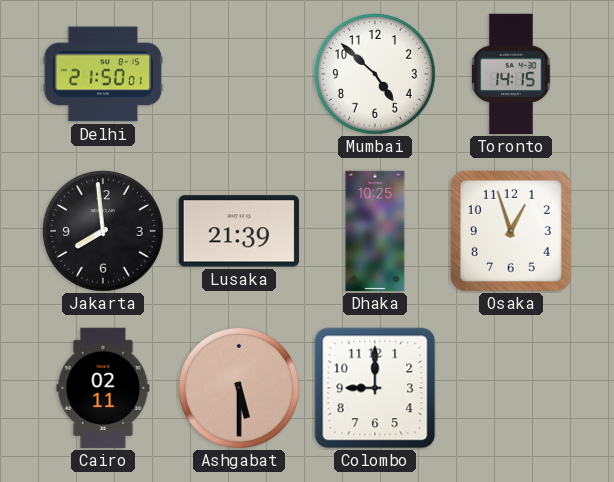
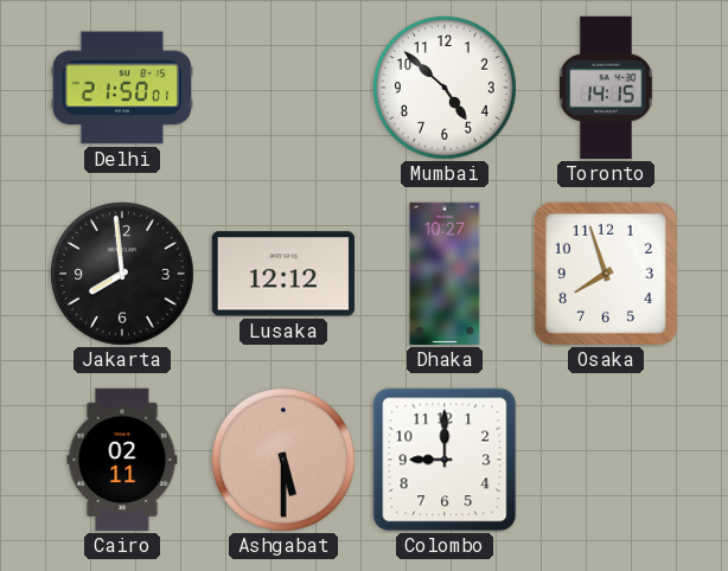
Lusaka: 21:39 -> 12:12
Dhaka: 10:25 -> 10:27
Osaka: 12:57 -> 7:57
